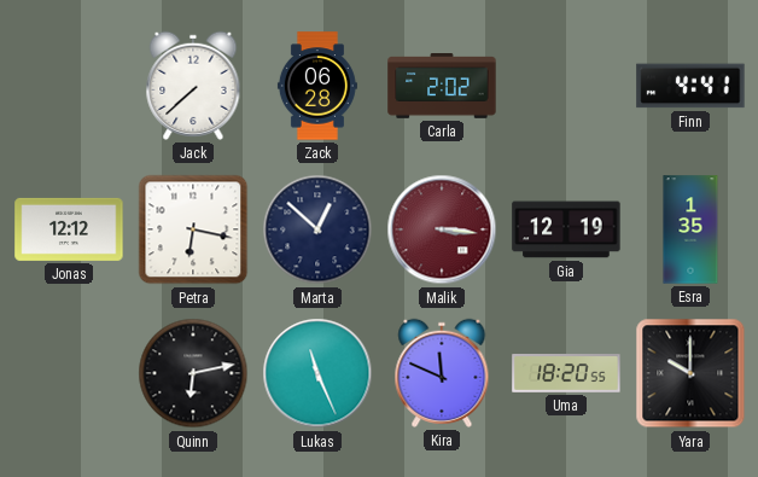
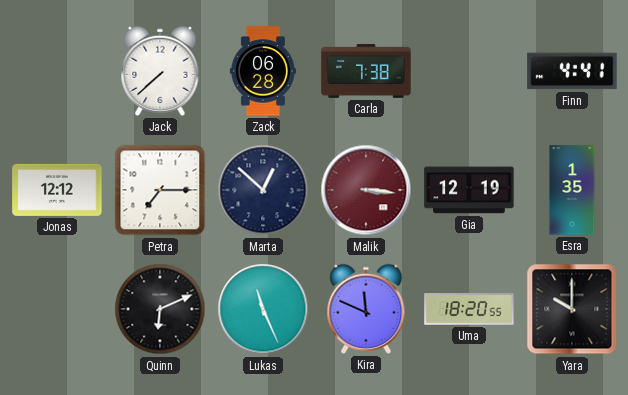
Carla: 2:02 -> 7:38
Petra: 6:17 -> 7:15
Quinn: 6:13 -> 6:11
